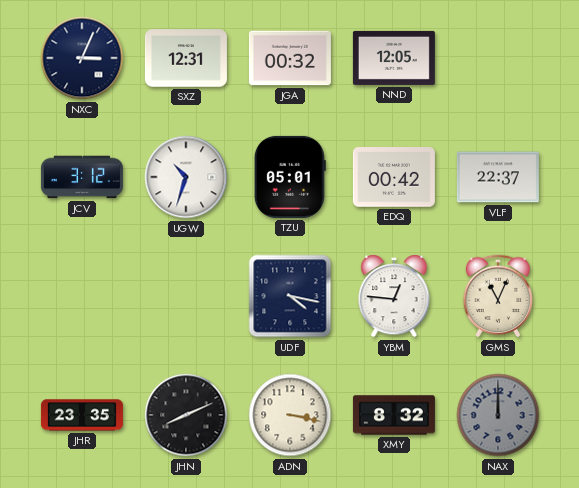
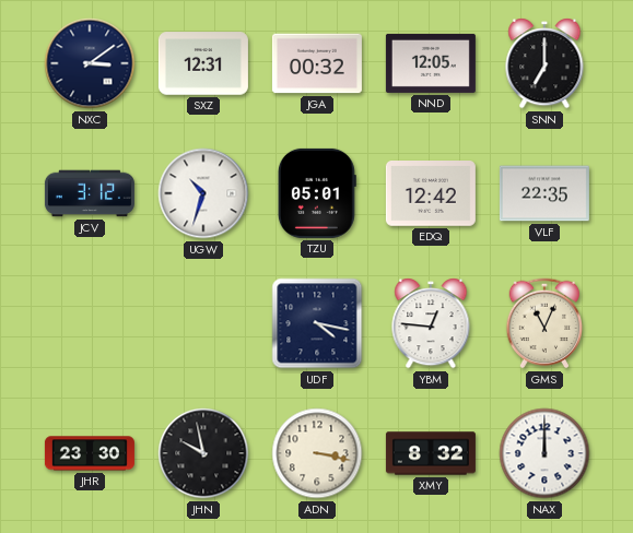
NXC: 3:04 -> 3:09
SNN: none -> 7:00
EDQ: 00:42 -> 12:42
VLF: 22:37 -> 22:35
JHR: 23:35 -> 23:30
JHN: 8:11 -> 9:58
NAX dial: grey -> white
